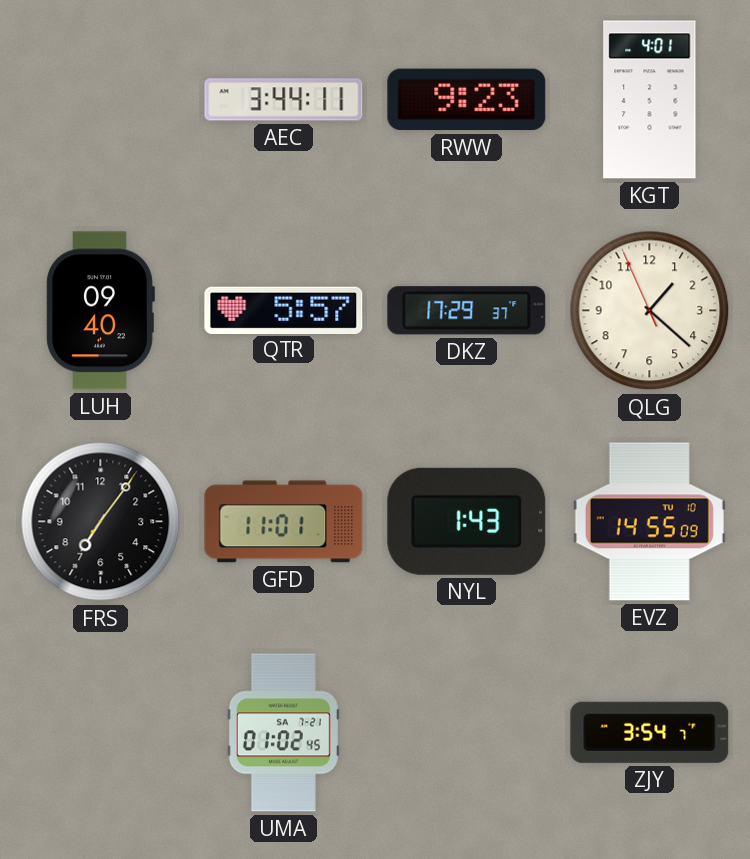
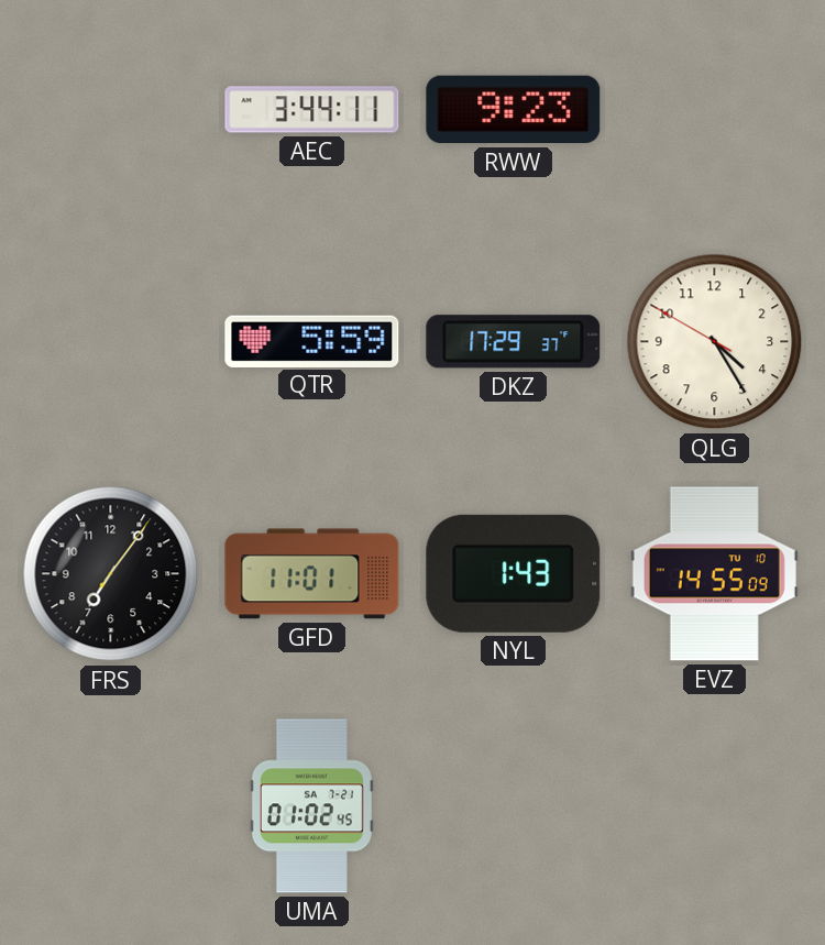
KGT: 4:01 -> none
LUH: 09:40 -> none
QTR: 5:57 -> 5:59
QLG: 1:21 -> 4:24
ZJY: 3:54 -> none
